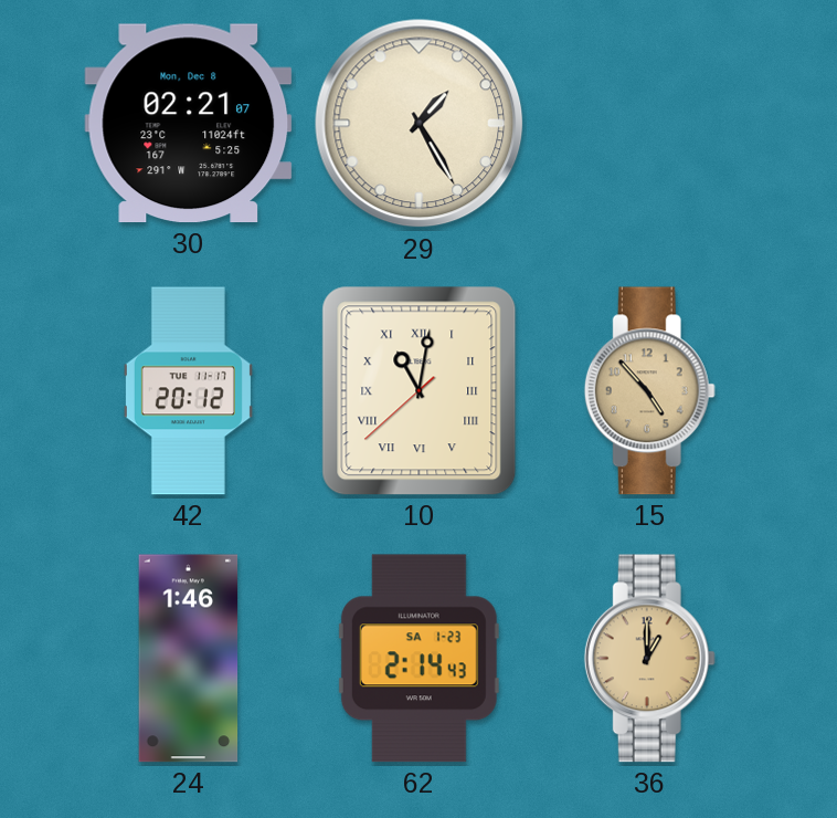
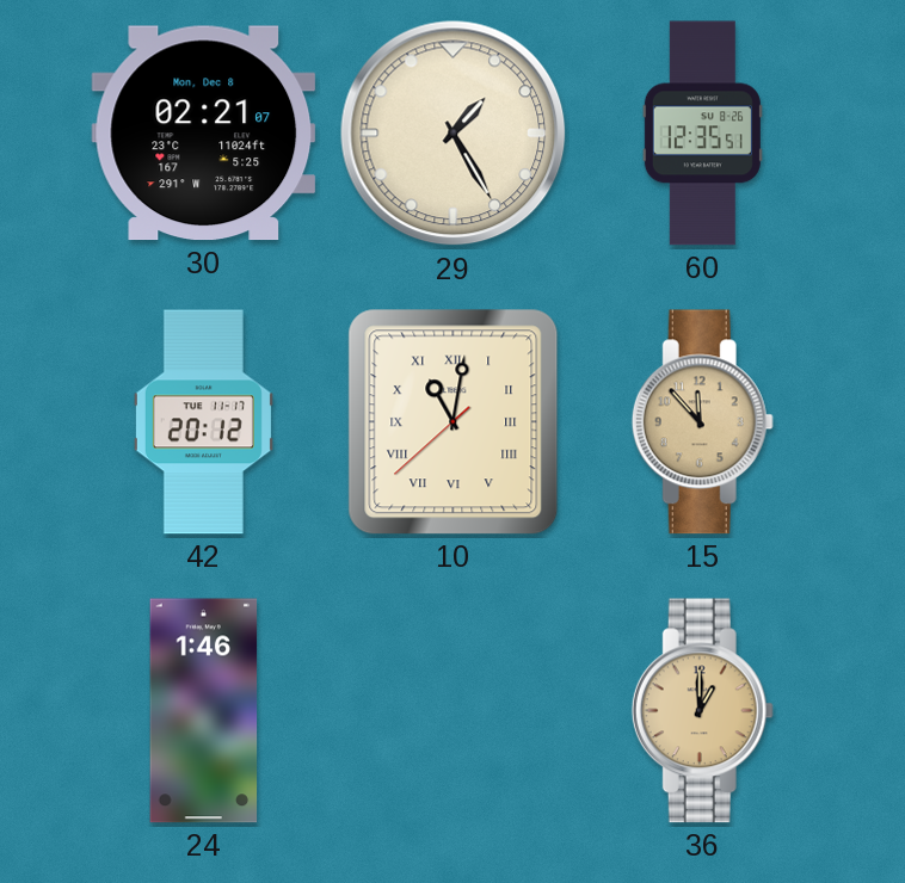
60: none -> 12:35
15: 4:53 -> 11:53
62: 2:14 -> none
